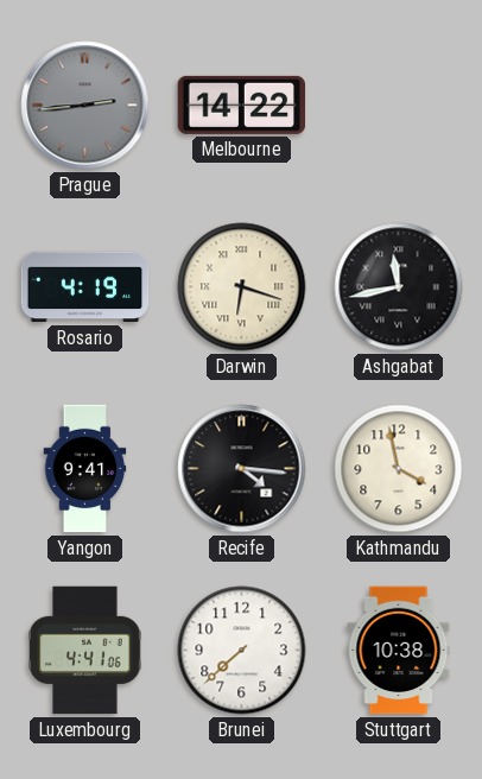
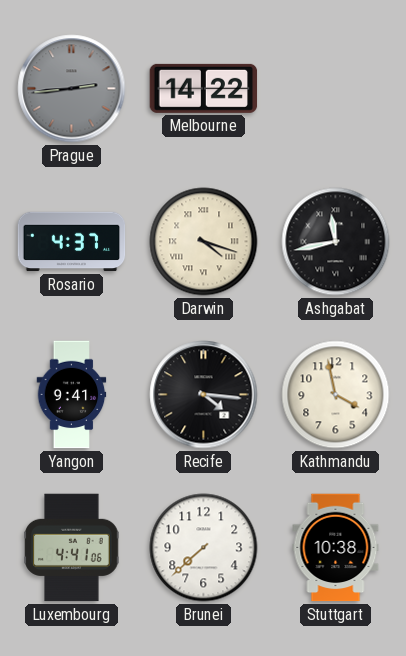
Rosario: 4:19 -> 4:37
Darwin: 6:18 -> 4:18
